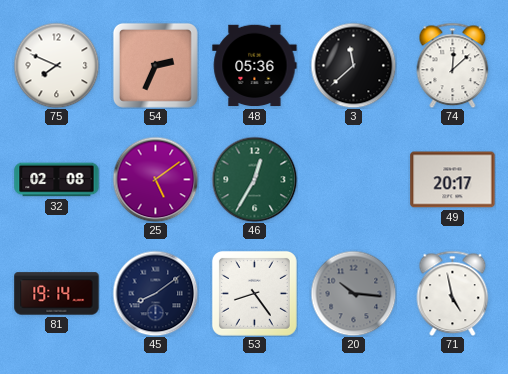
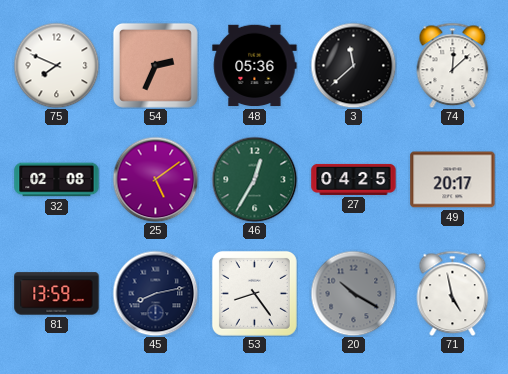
27: none -> 04:25
81: 19:14 -> 13:59
45: 8:09 -> 8:13
20: 10:16 -> 10:20
